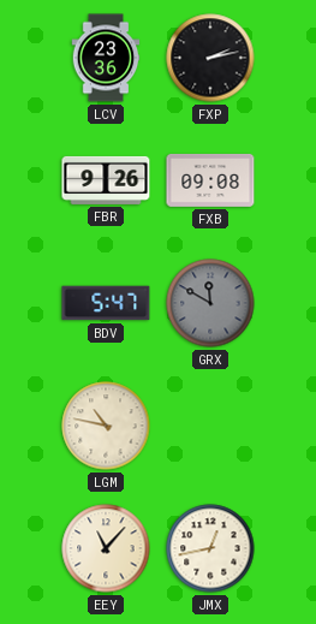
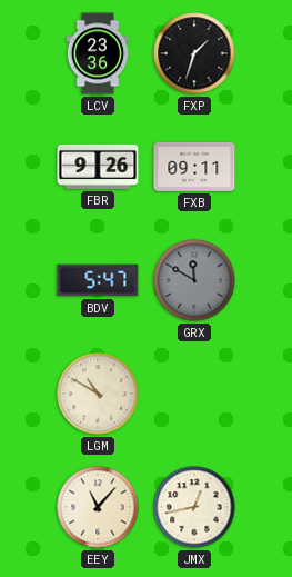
FXP: 2:13 -> 1:33
FXB: 09:08 -> 09:11
LGM: 10:47 -> 10:50
